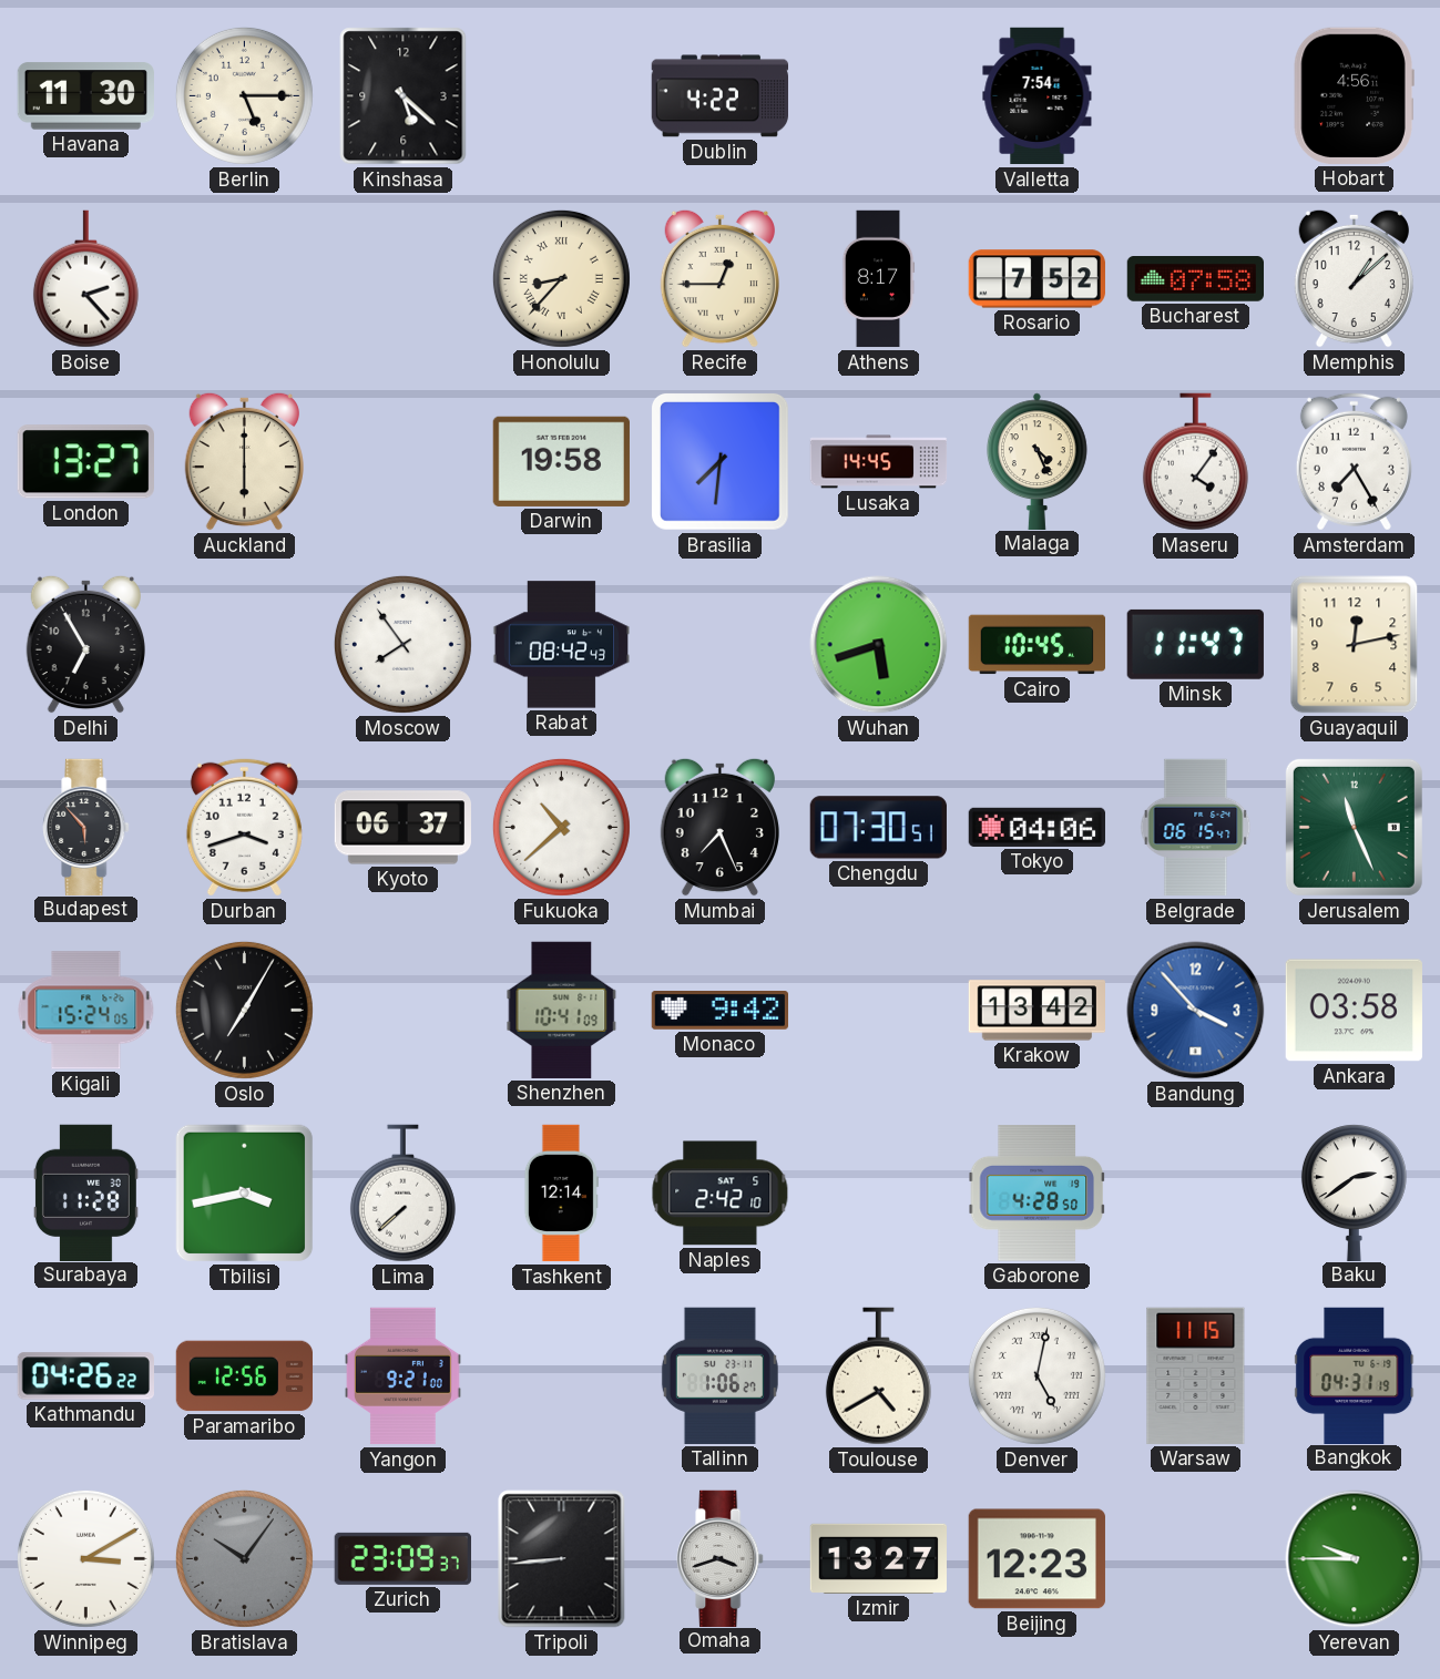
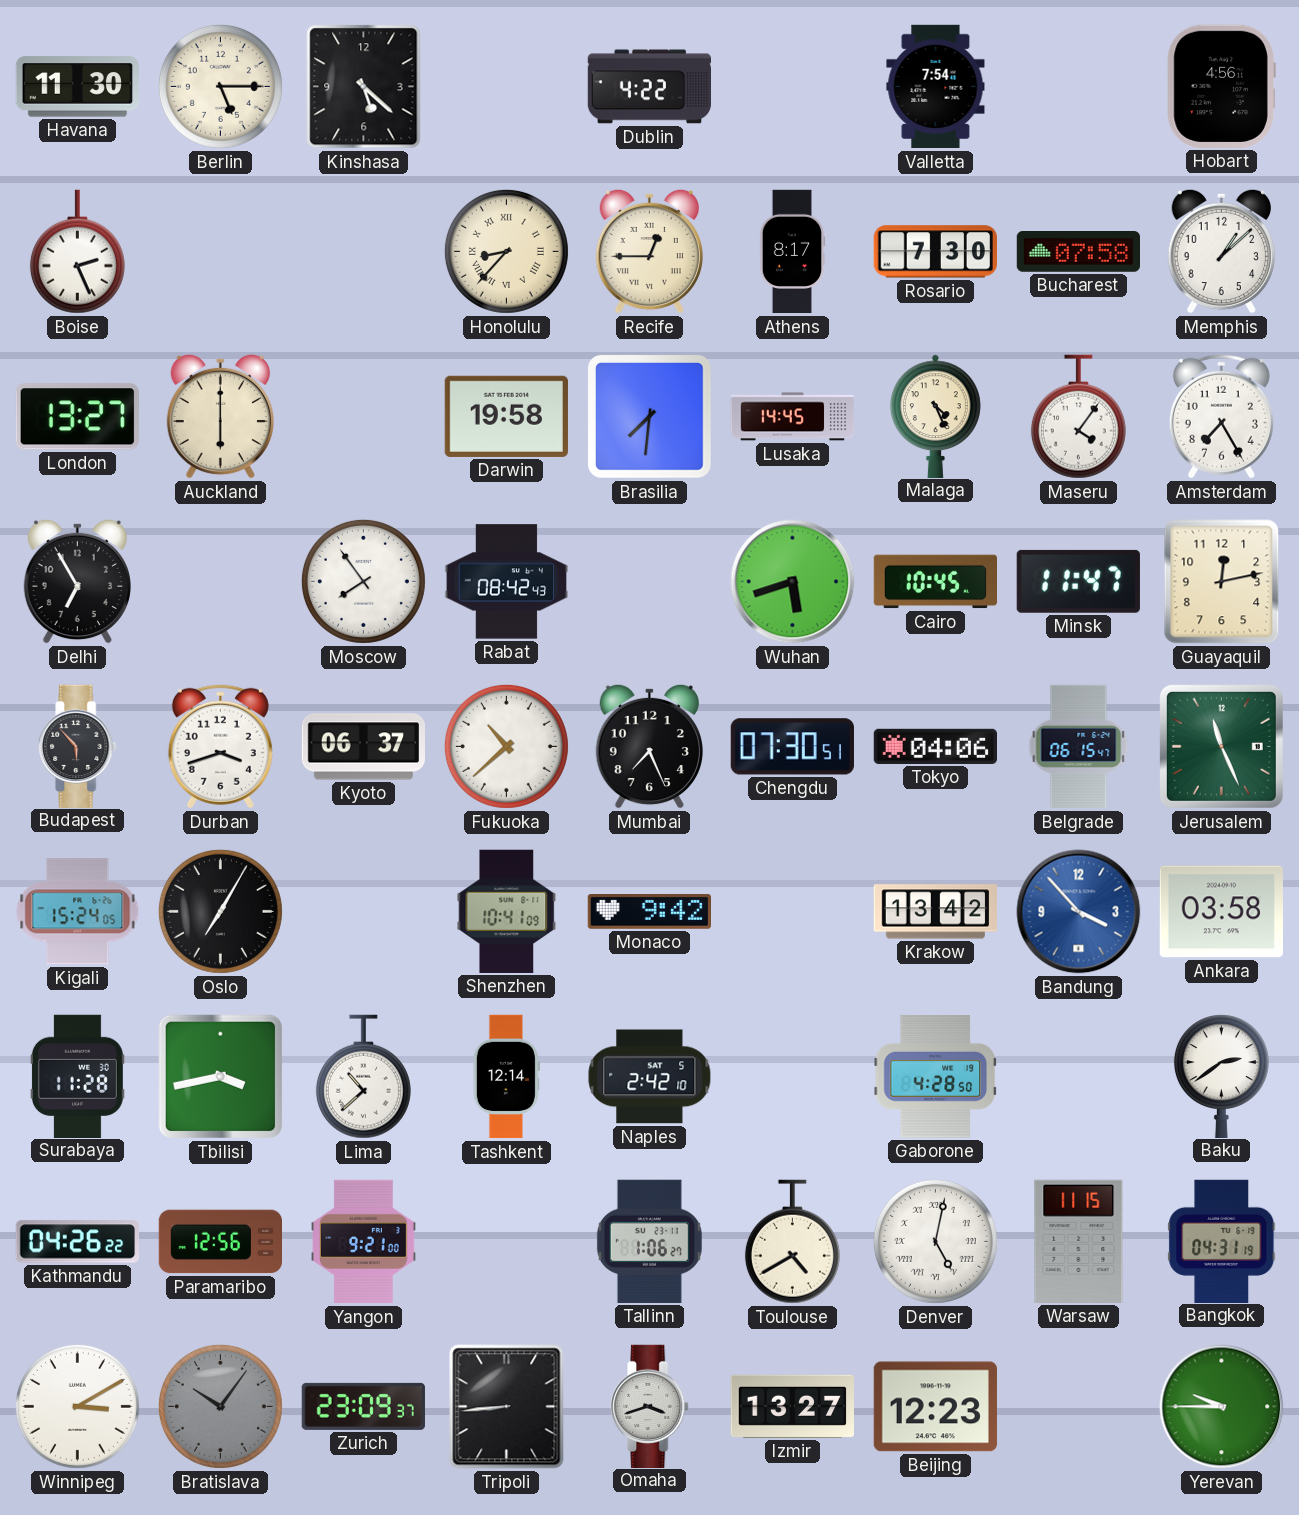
Boise: 2:23 -> 2:26
Rosario: 7:52 -> 7:30
Lima: 7:38 -> 10:38
